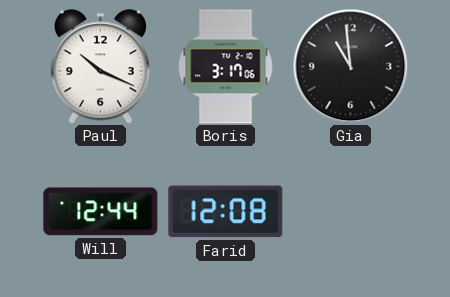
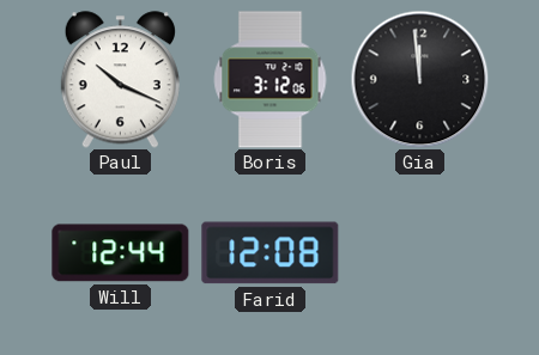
Boris: 3:17 -> 3:12
Gia: 10:59 -> 11:59
